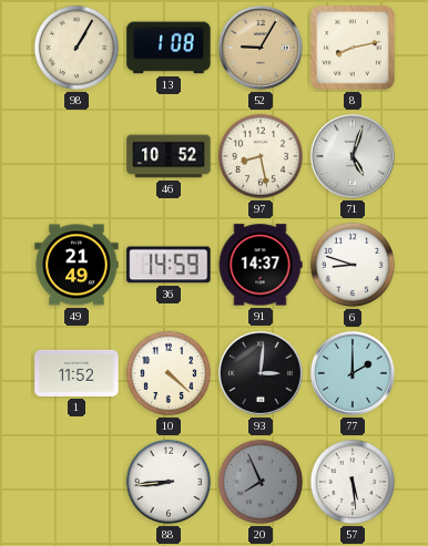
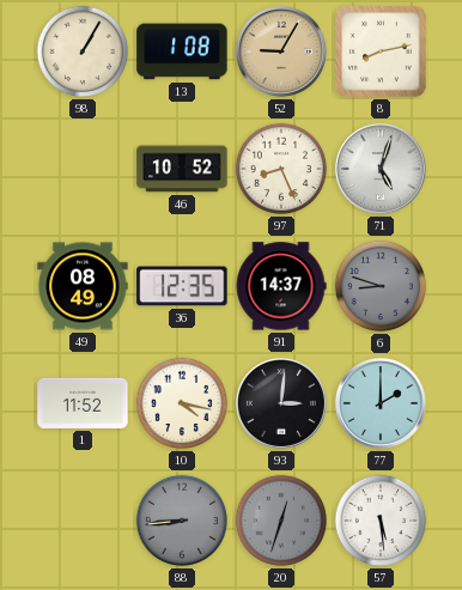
97: 8:28 -> 8:26
49: 21:49 -> 08:49
36: 14:59 -> 12:35
6 dial: white -> grey
10: 4:22 -> 4:17
88 dial: white -> grey
20: 7:56 -> 12:33
